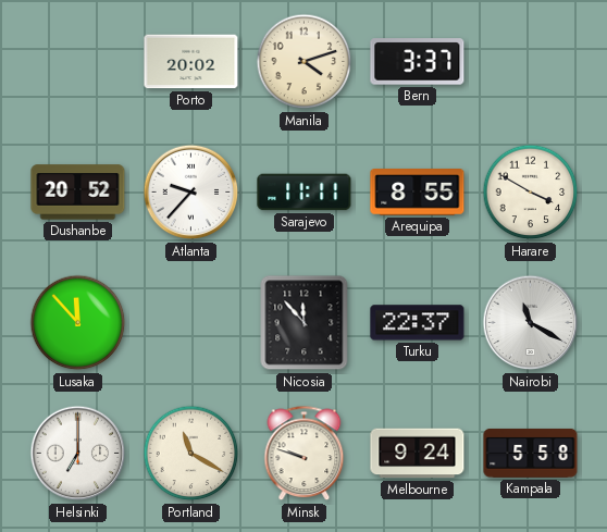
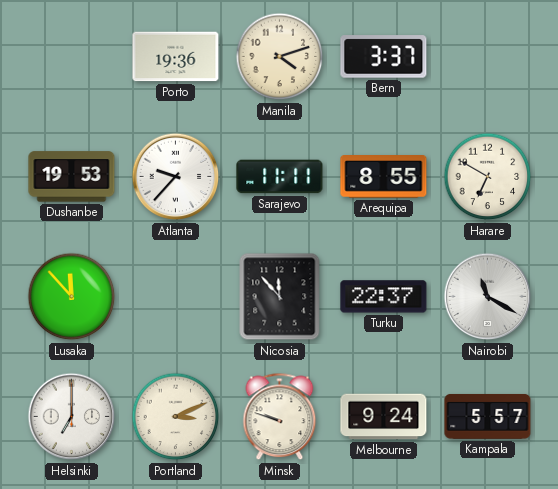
Porto: 20:02 -> 19:36
Dushanbe: 20:52 -> 19:53
Harare: 3:50 -> 6:50
Portland: 11:20 -> 3:11
Kampala: 5:58 -> 5:57
